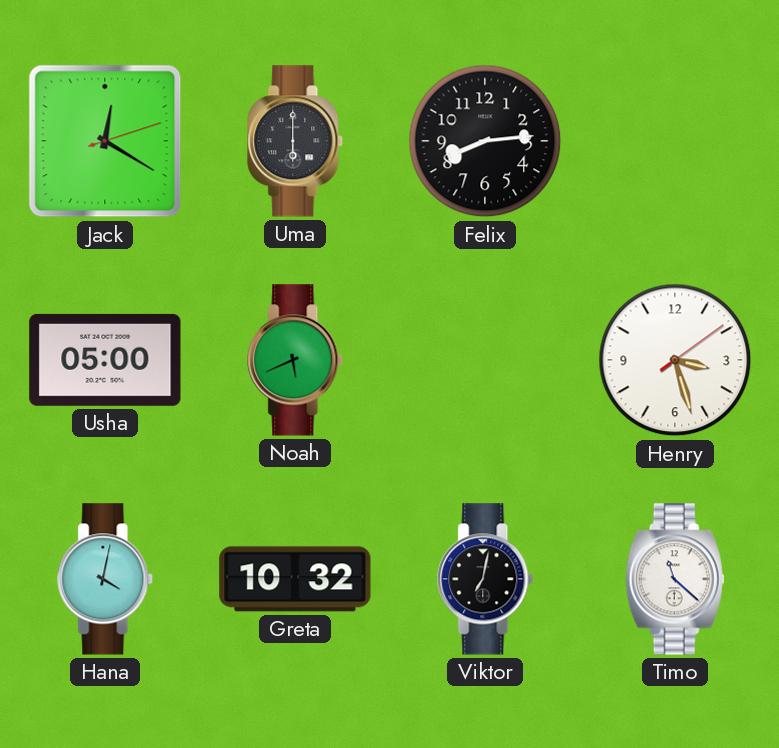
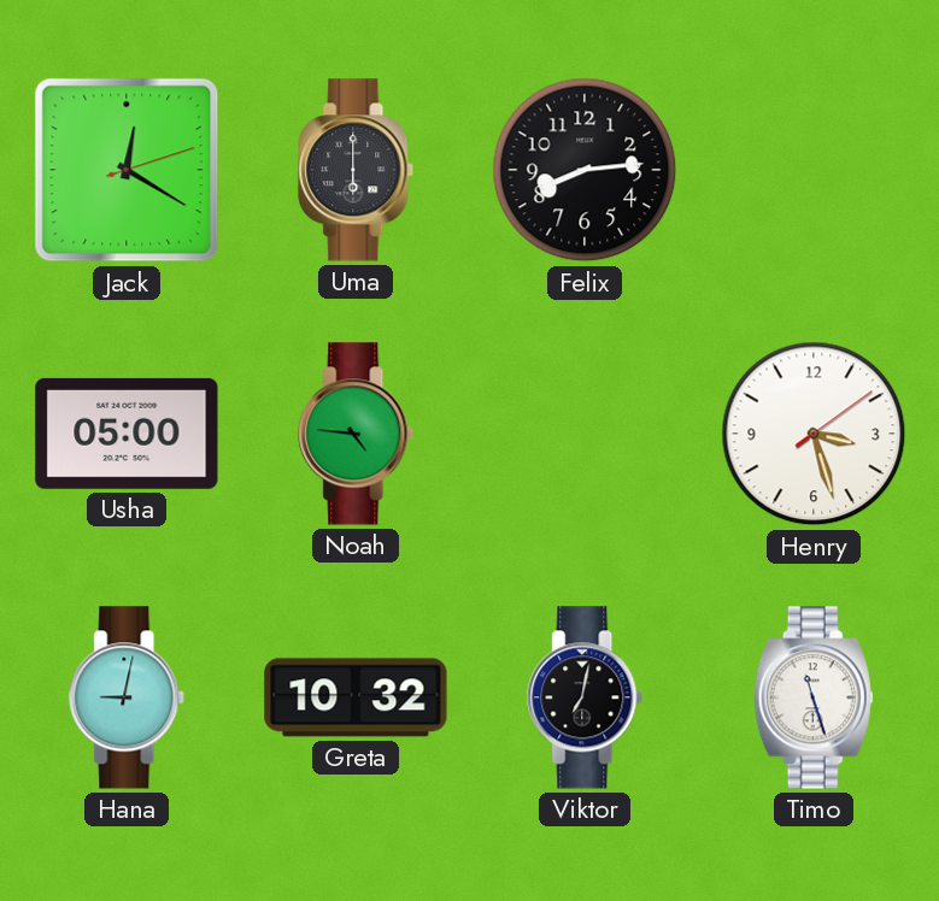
Noah: 5:41 -> 4:46
Hana: 4:02 -> 9:02
Timo: 11:22 -> 11:27
